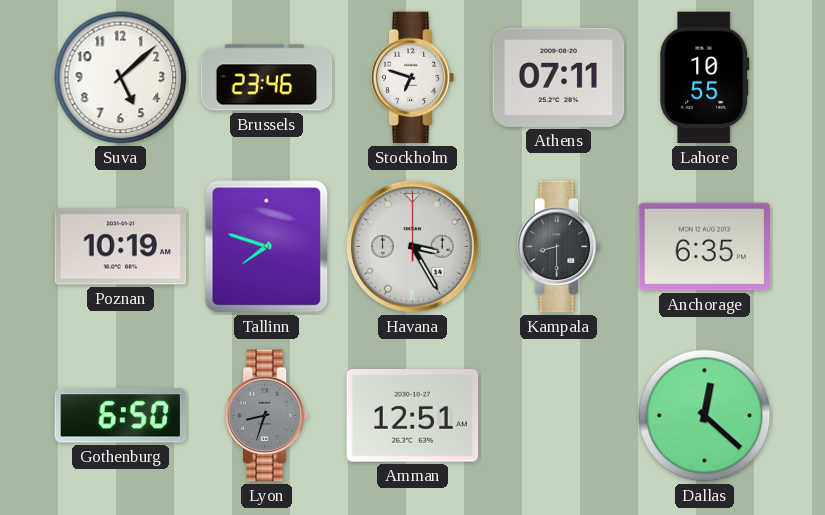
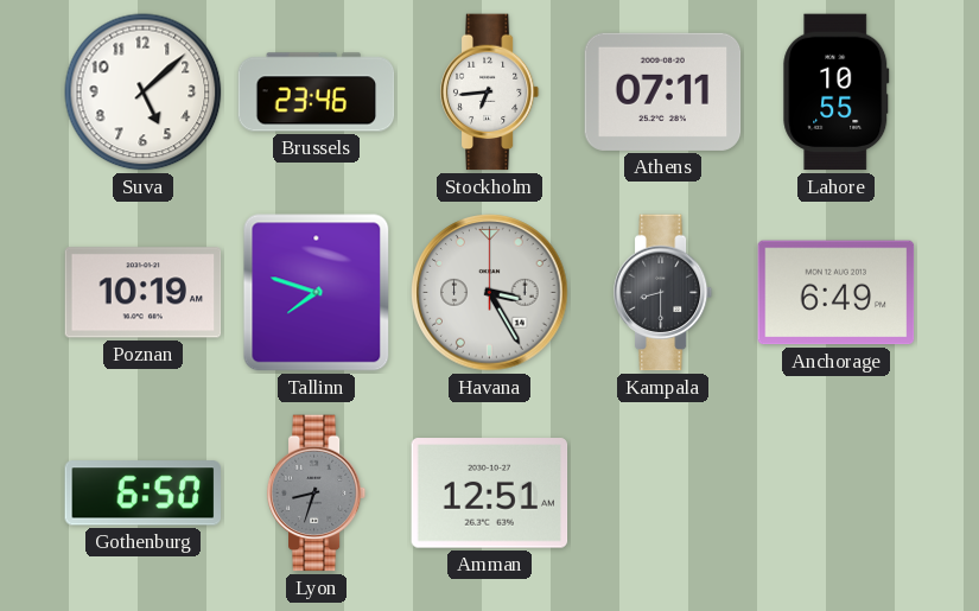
Stockholm: 6:48 -> 6:44
Anchorage: 6:35 -> 6:49
Dallas: 12:22 -> none
